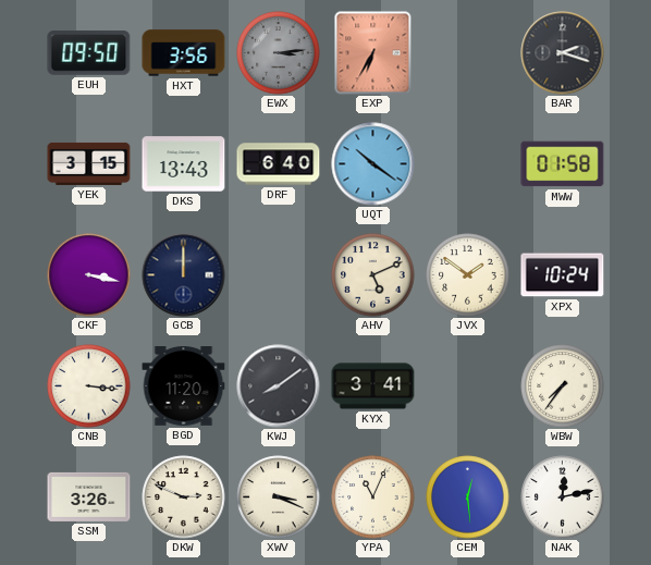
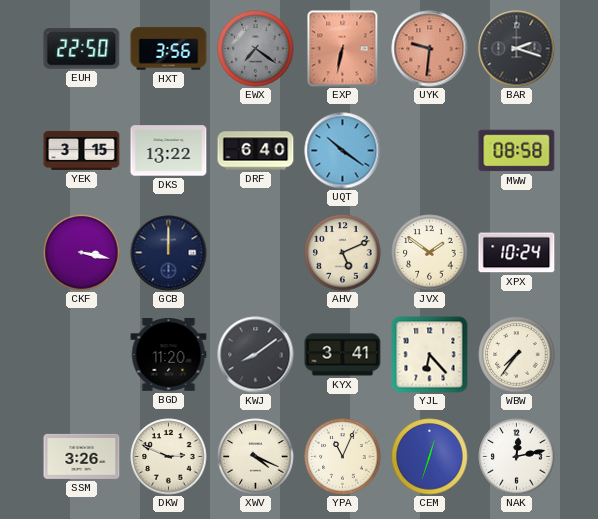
EUH: 09:50 -> 22:50
EWX: 3:14 -> 7:21
EXP: 6:35 -> 6:32
UYK: none -> 9:31
DKS: 13:43 -> 13:22
MWW: 01:58 -> 08:58
CNB: 3:16 -> none
YJL: none -> 6:23
XWV: 3:19 -> 4:19
CEM: 12:29 -> 12:33
